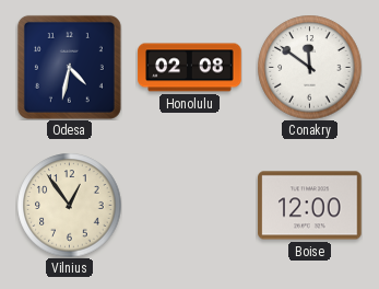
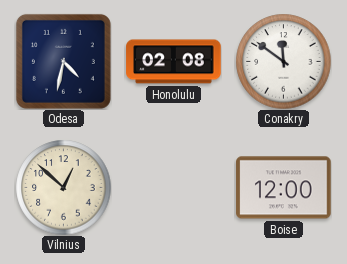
Vilnius: 12:54 -> 12:52
